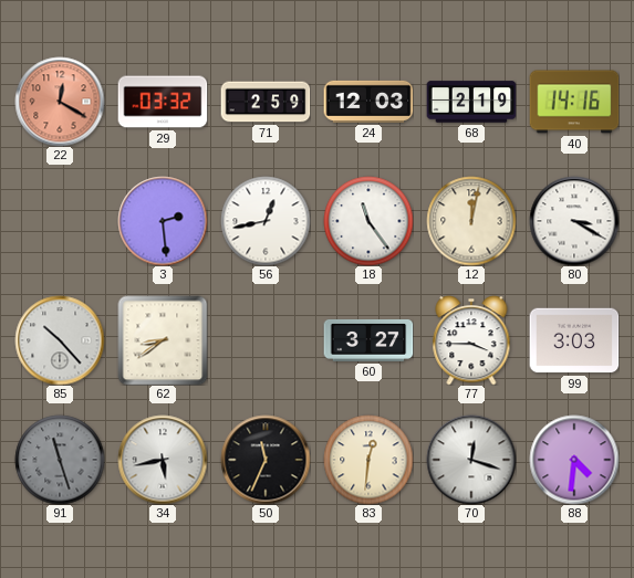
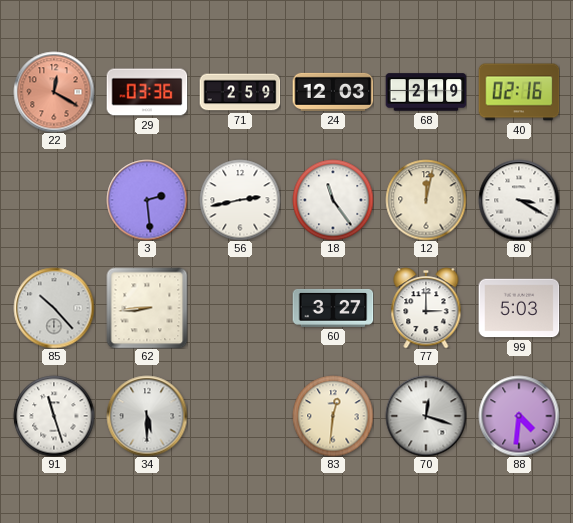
29: 03:32 -> 03:36
40: 14:16 -> 02:16
56: 12:43 -> 2:43
62: 8:39 -> 8:44
77: 3:45 -> 3:00
99: 3:03 -> 5:03
91 dial: grey -> white
34: 5:43 -> 5:30
50: 11:34 -> none
